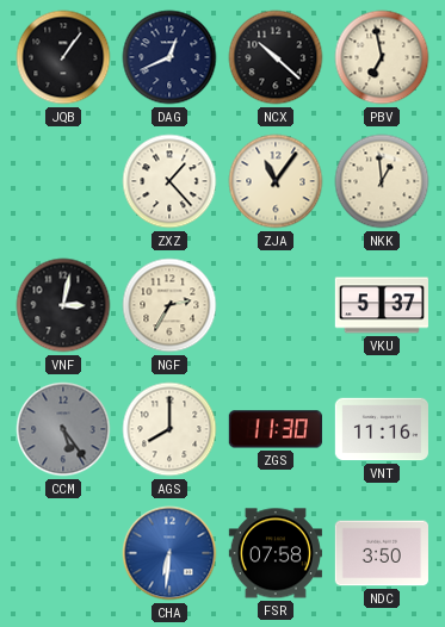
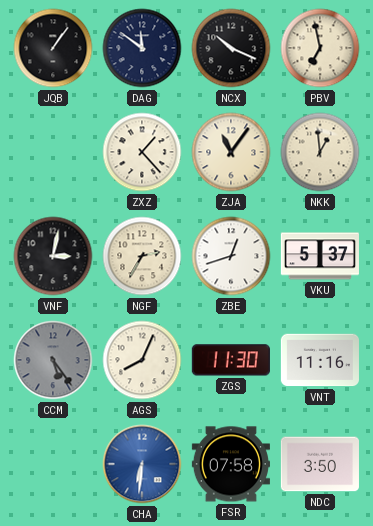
DAG: 12:41 -> 11:51
NCX: 10:22 -> 10:19
ZBE: none -> 12:42
AGS: 8:00 -> 8:04
